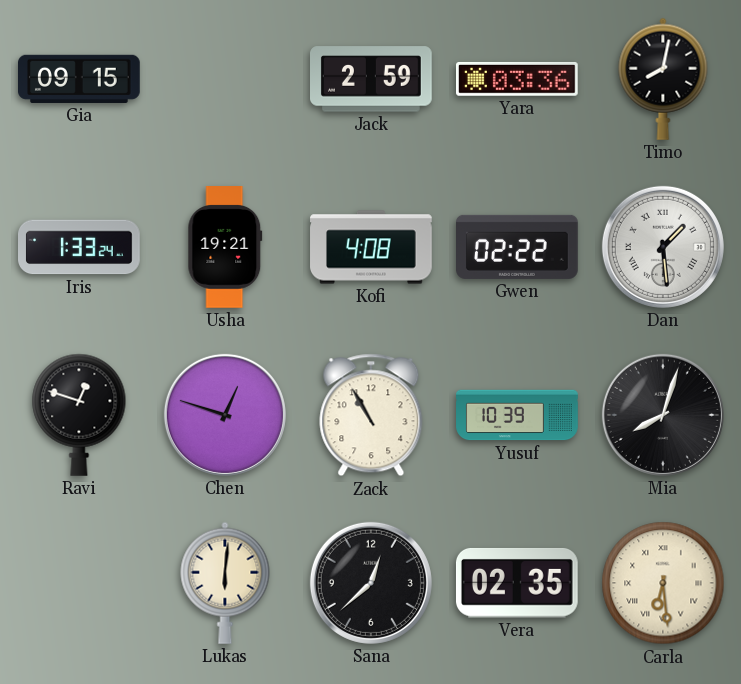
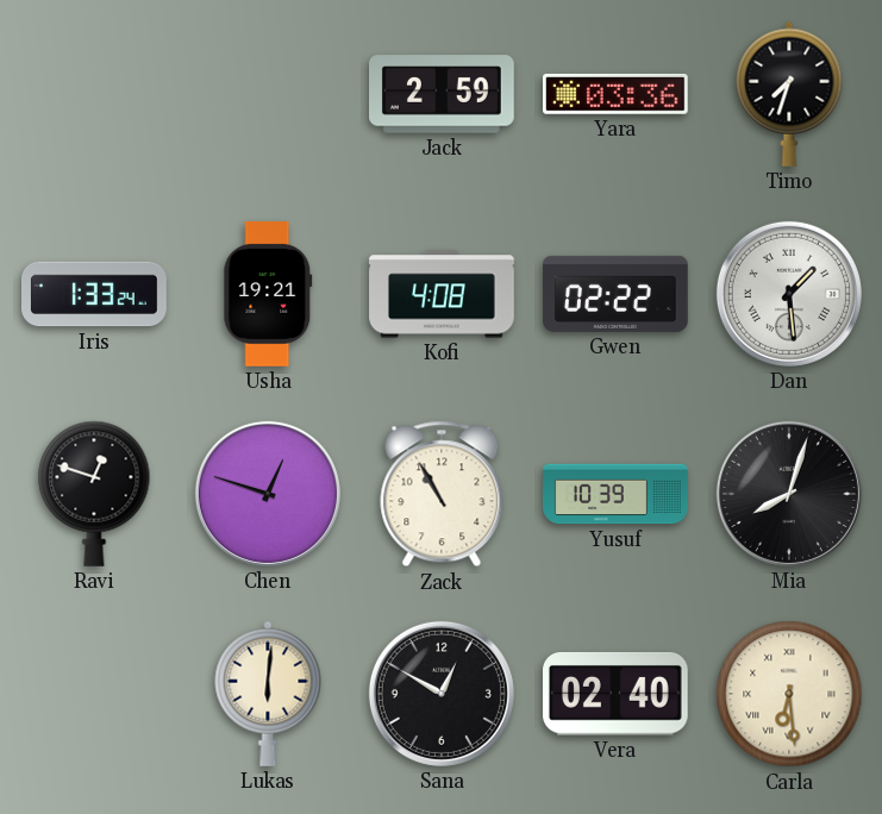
Gia: 09:15 -> none
Timo: 8:02 -> 7:33
Sana: 12:38 -> 12:50
Vera: 02:35 -> 02:40
